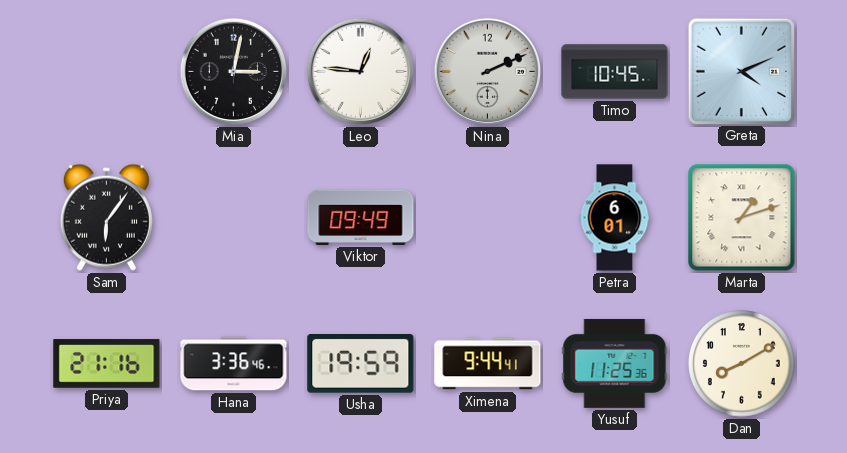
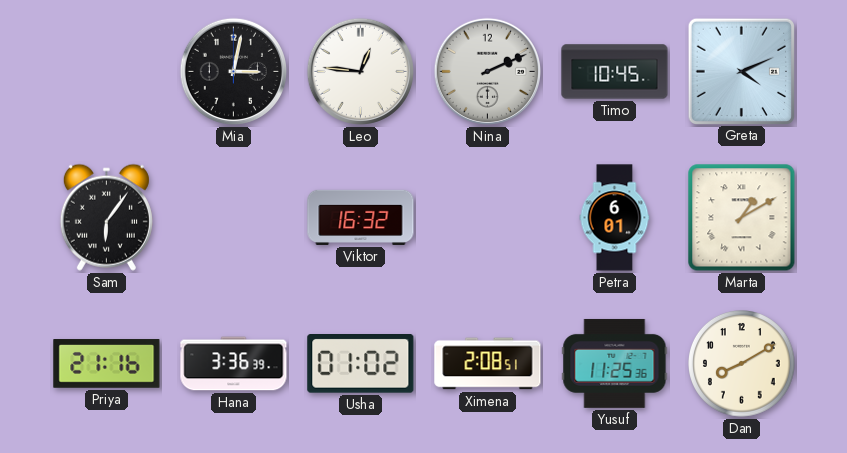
Viktor: 09:49 -> 16:32
Marta: 1:12 -> 1:10
Hana: 3:36:46 -> 3:36:39
Usha: 19:59 -> 01:02
Ximena: 9:44 -> 2:08
